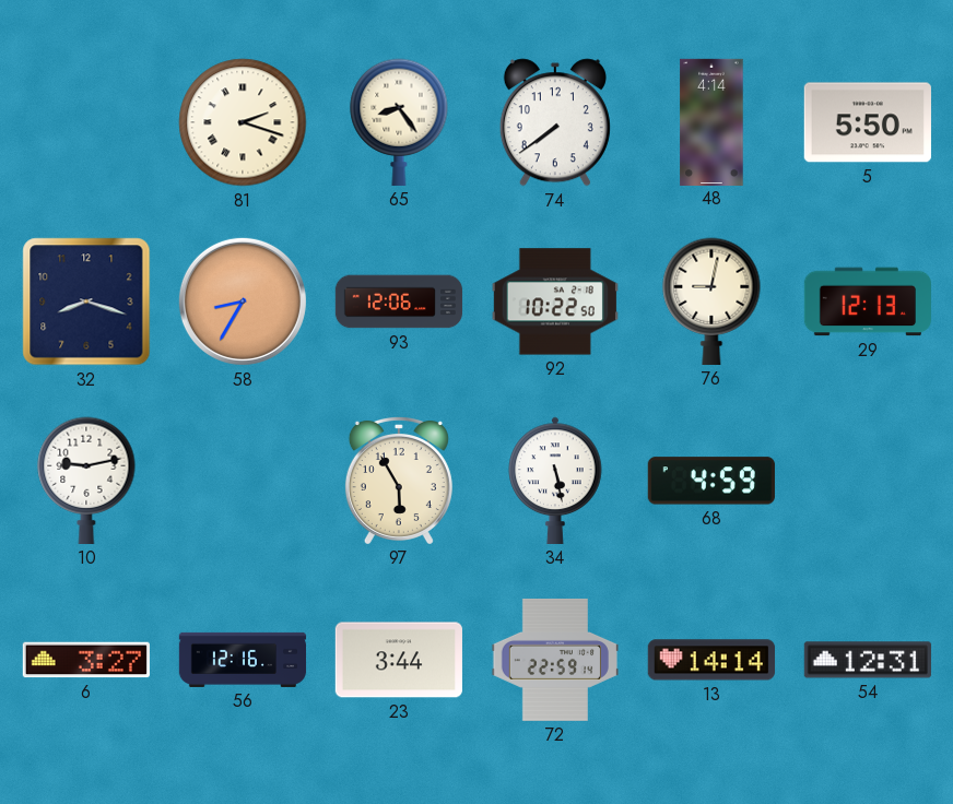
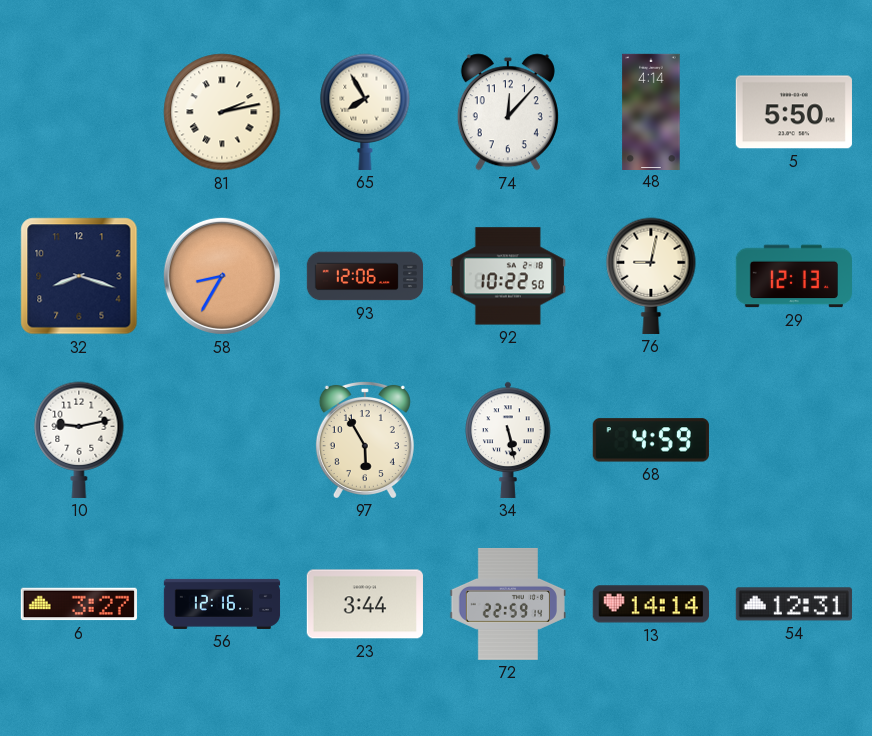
81: 2:18 -> 2:13
65: 8:24 -> 7:55
74: 7:39 -> 12:07
